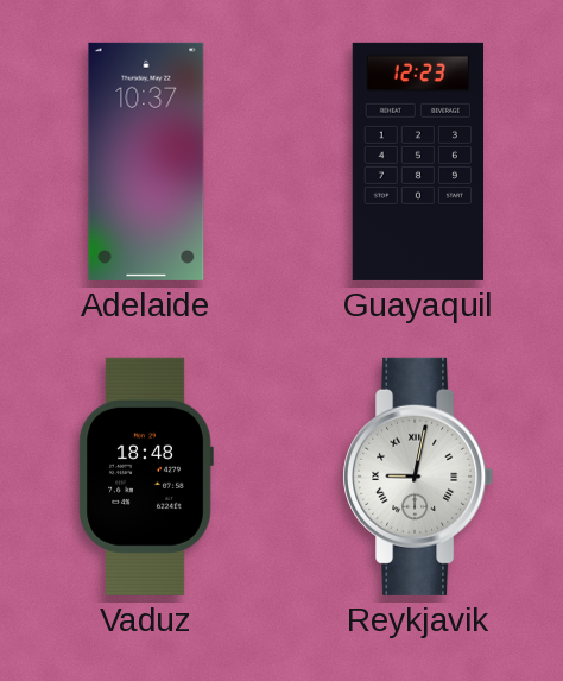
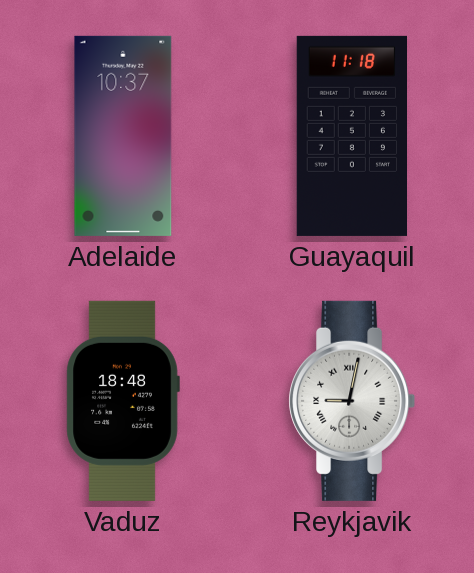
Guayaquil: 12:23 -> 11:18
